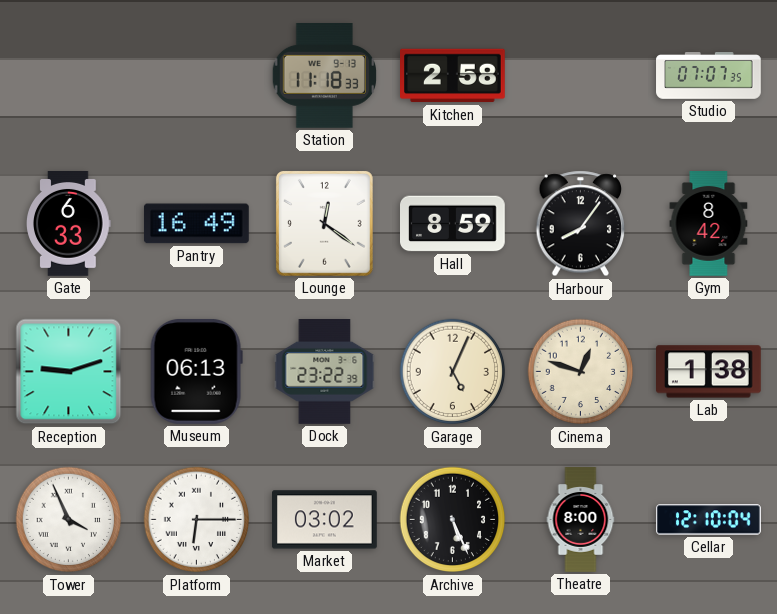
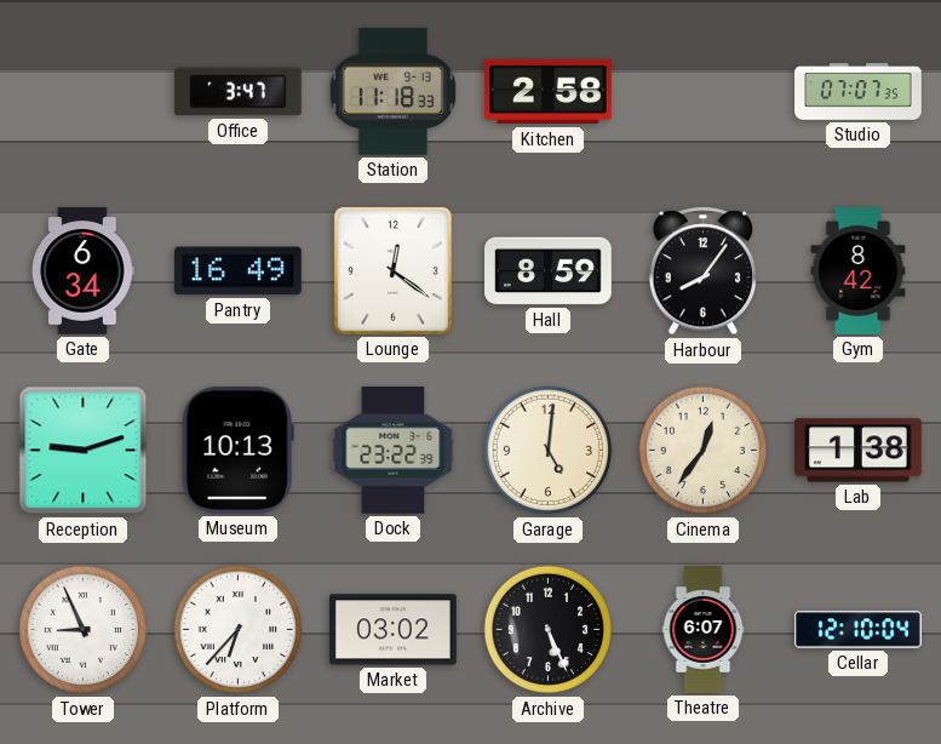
Office: none -> 3:47
Gate: 6:33 -> 6:34
Museum: 06:13 -> 10:13
Garage: 5:04 -> 5:01
Cinema: 12:48 -> 12:36
Tower: 3:56 -> 8:56
Platform: 6:15 -> 6:37
Theatre: 8:00 -> 6:07
